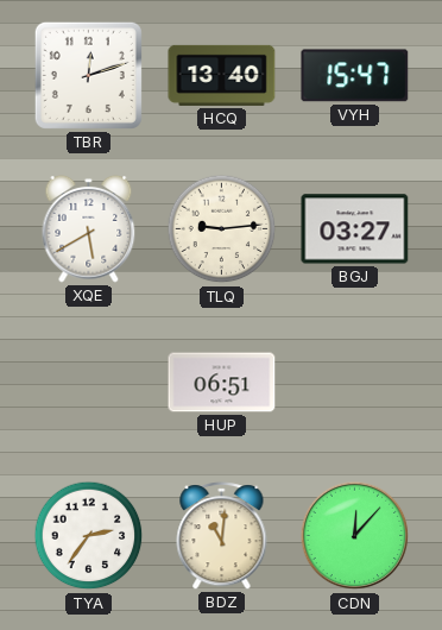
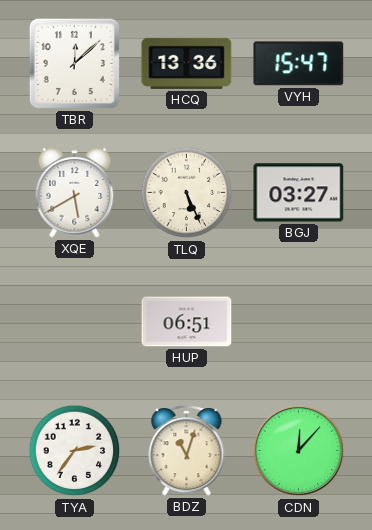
TBR: 12:12 -> 12:08
HCQ: 13:40 -> 13:36
TLQ: 9:14 -> 5:26
BDZ: 11:01 -> 11:03
